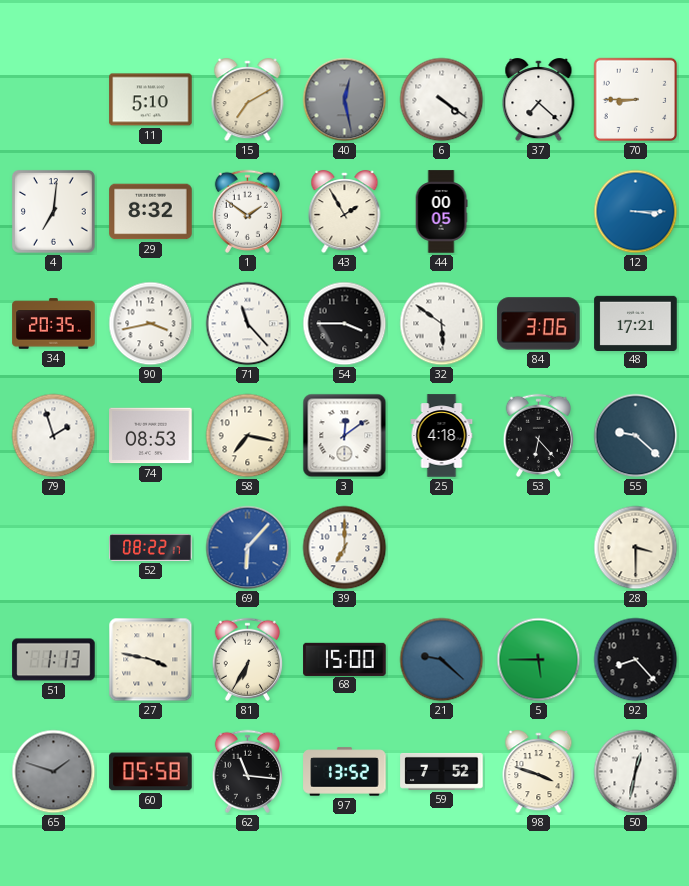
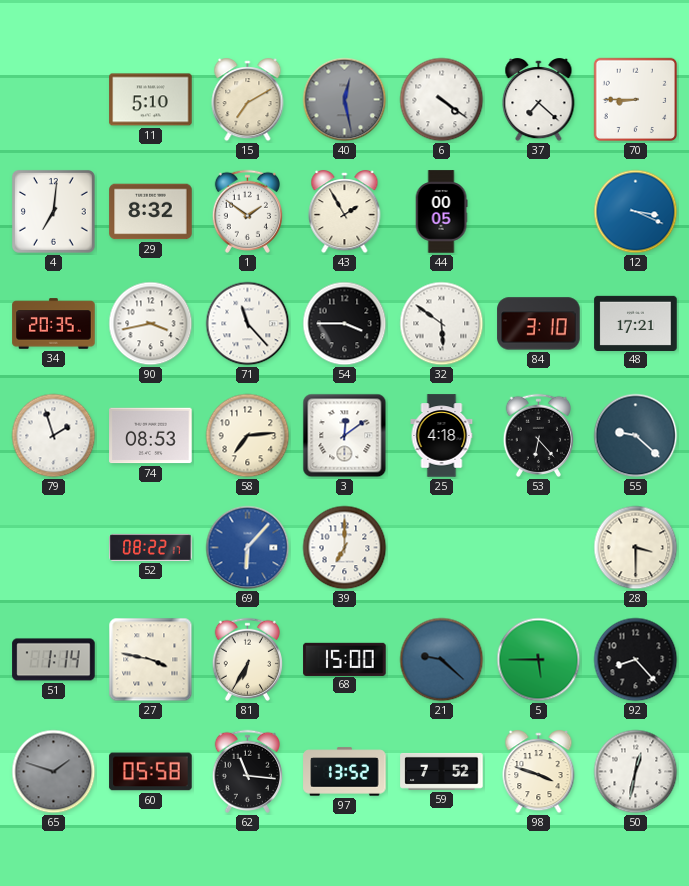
12: 3:15 -> 3:19
84: 3:06 -> 3:10
58: 7:17 -> 7:14
51: 1:13 -> 1:14
